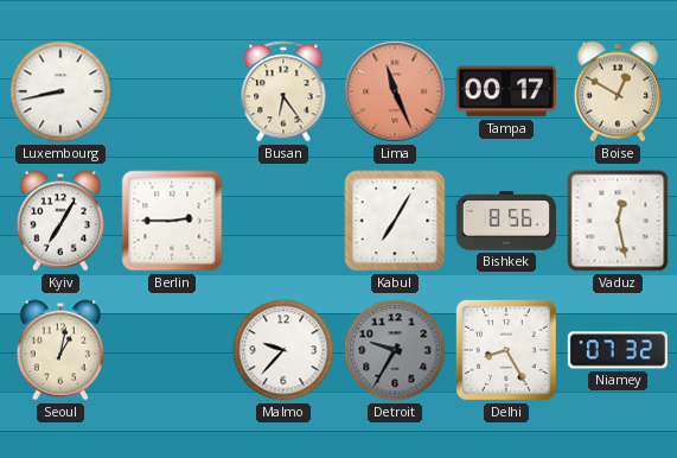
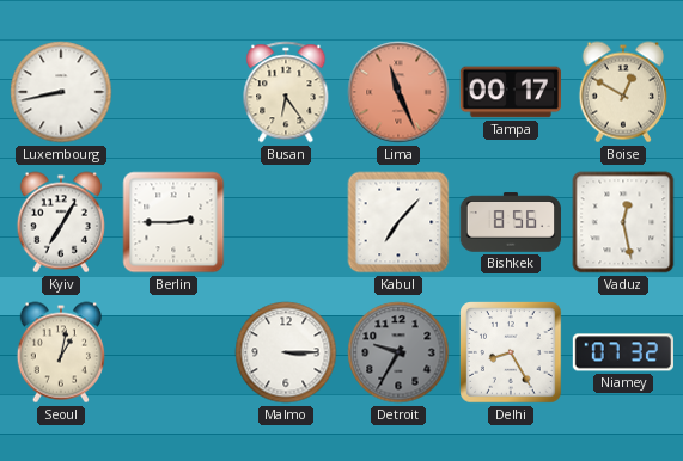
Kabul: 7:05 -> 7:07
Malmo: 9:37 -> 3:15
